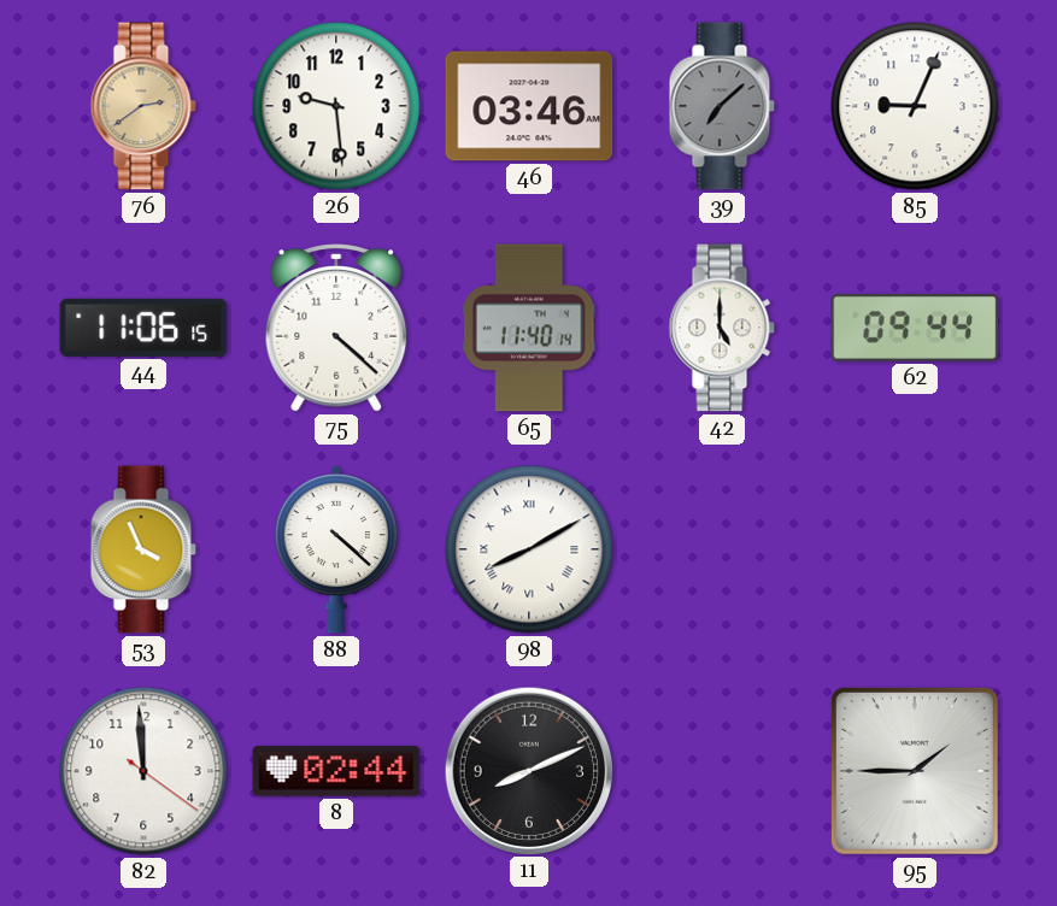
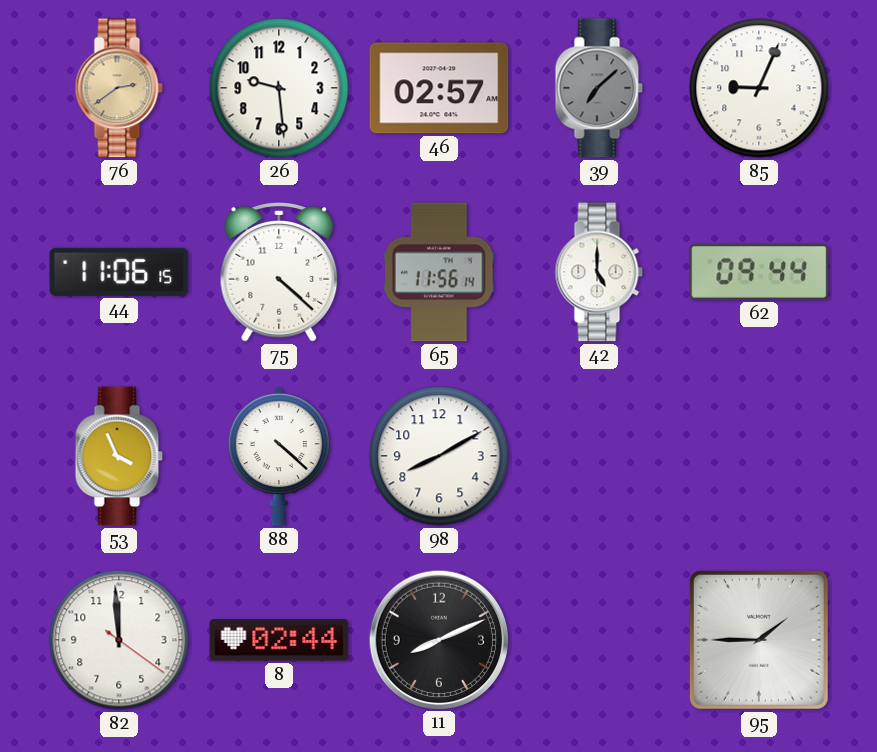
46: 03:46 -> 02:57
65: 11:40 -> 11:56
98 numerals: Roman -> Arabic
